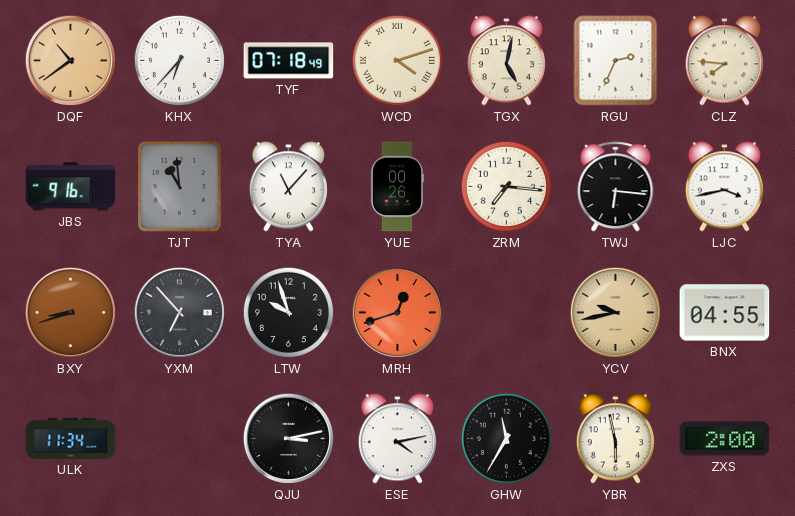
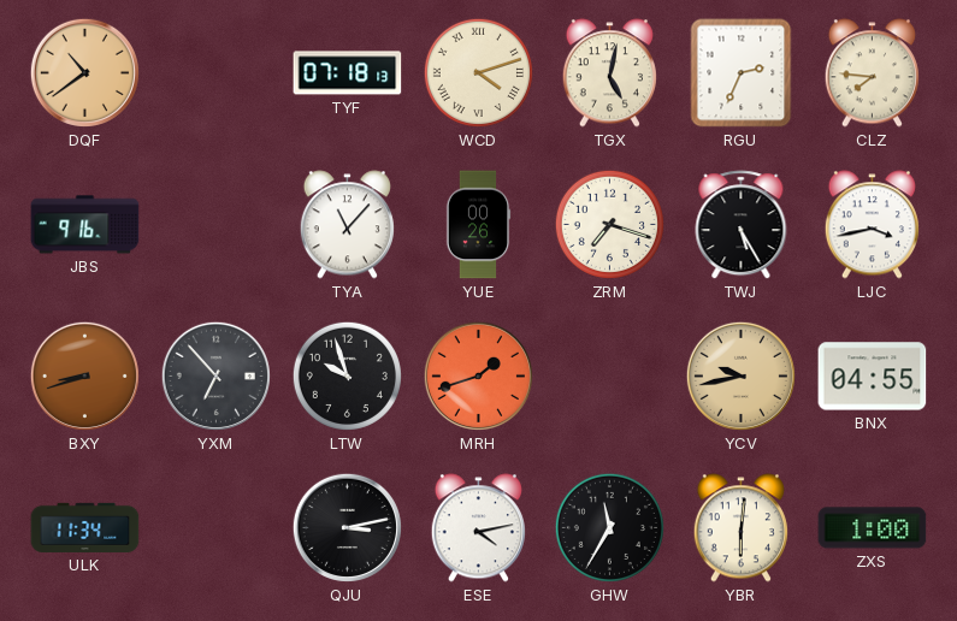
KHX: 6:37 -> none
TYF: 07:18:49 -> 07:18:13
TJT: 10:59 -> none
ZRM: 7:16 -> 7:18
TWJ: 6:16 -> 5:25
MRH: 12:42 -> 1:42
YBR: 5:58 -> 6:01
ZXS: 2:00 -> 1:00
